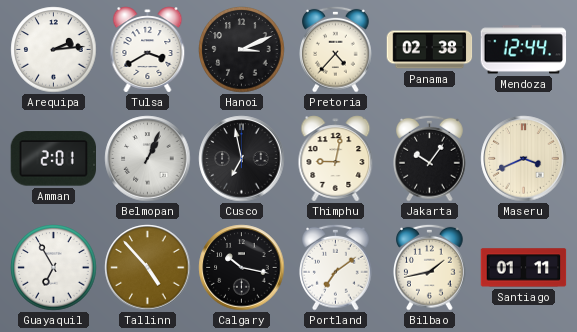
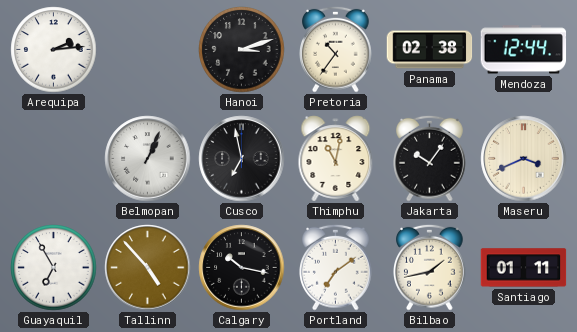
Tulsa: 3:40 -> none
Hanoi: 3:11 -> 3:12
Pretoria: 4:37 -> 10:36
Amman: 2:01 -> none
Thimphu: 9:02 -> 11:02
